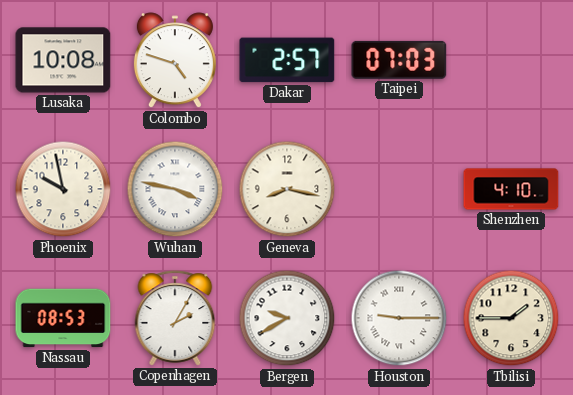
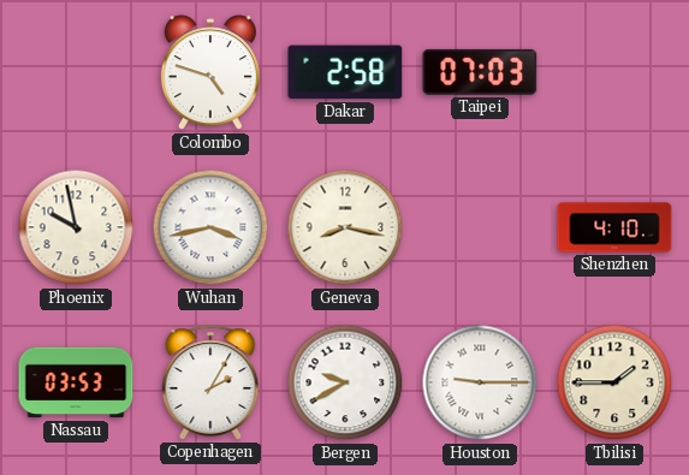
Lusaka: 10:08 -> none
Dakar: 2:57 -> 2:58
Wuhan: 3:47 -> 3:43
Nassau: 08:53 -> 03:53
